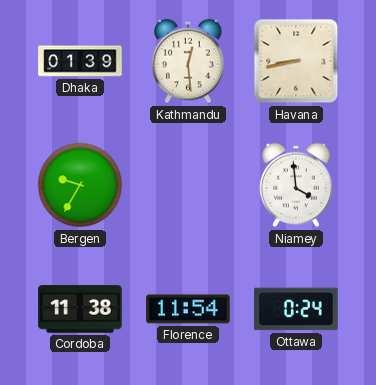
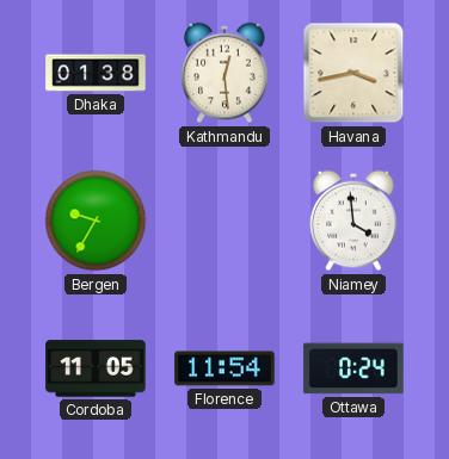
Dhaka: 01:39 -> 01:38
Havana: 8:43 -> 3:43
Cordoba: 11:38 -> 11:05
